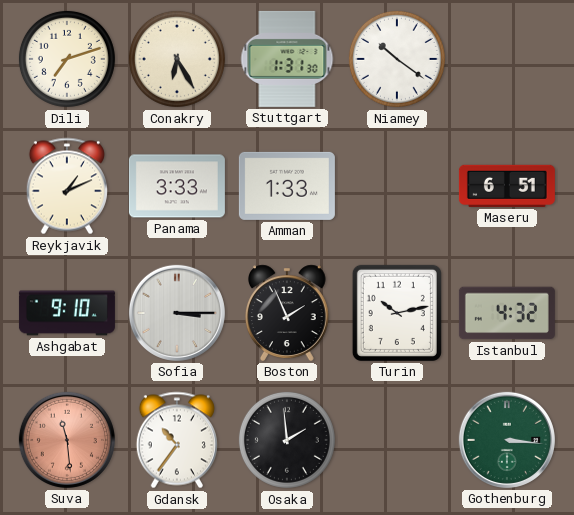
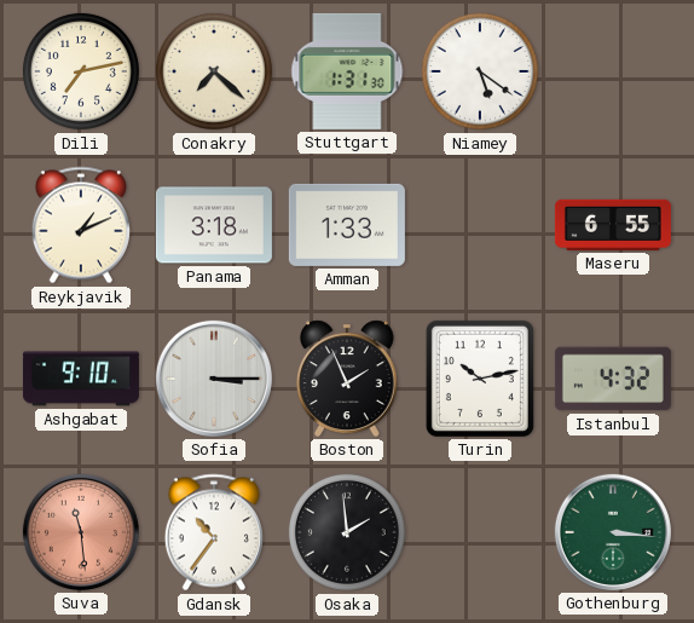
Dili: 7:12 -> 7:13
Conakry: 6:25 -> 7:22
Niamey: 10:21 -> 5:21
Panama: 3:33 -> 3:18
Maseru: 6:51 -> 6:55
